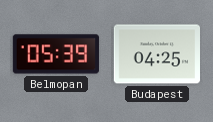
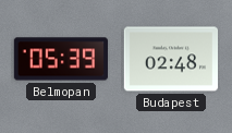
Budapest: 04:25 -> 02:48
